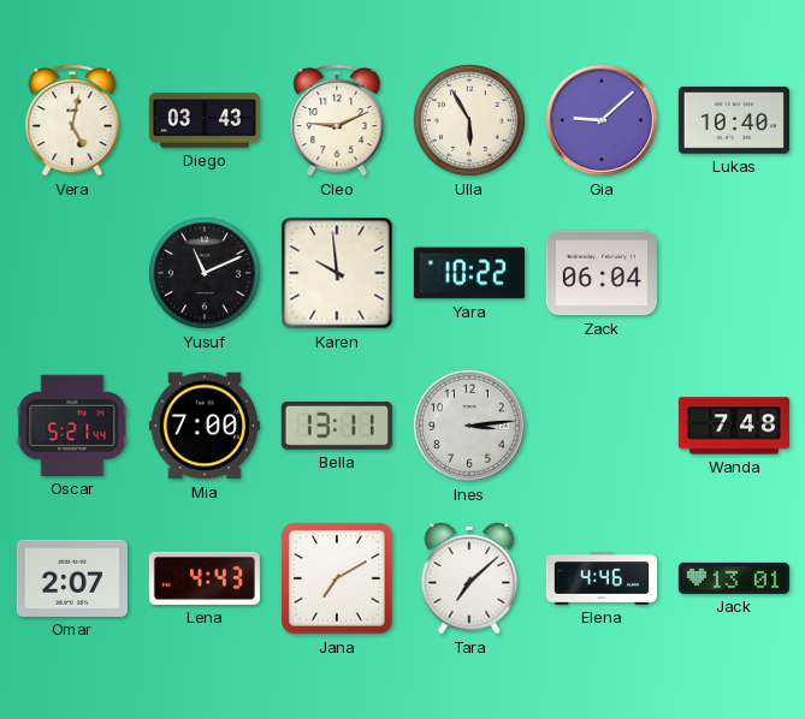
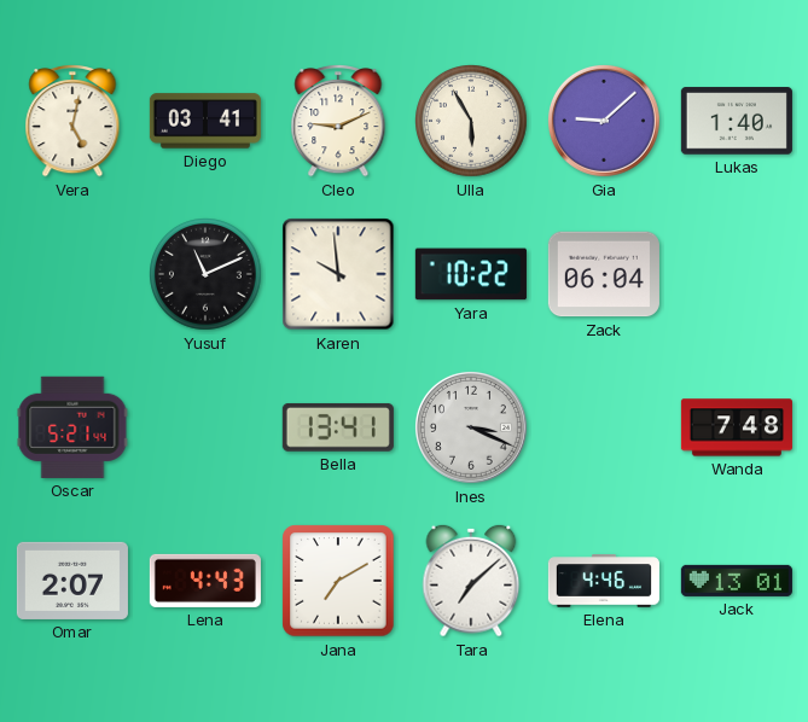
Diego: 03:43 -> 03:41
Lukas: 10:40 -> 1:40
Mia: 7:00 -> none
Bella: 13:11 -> 13:41
Ines: 3:14 -> 3:19
